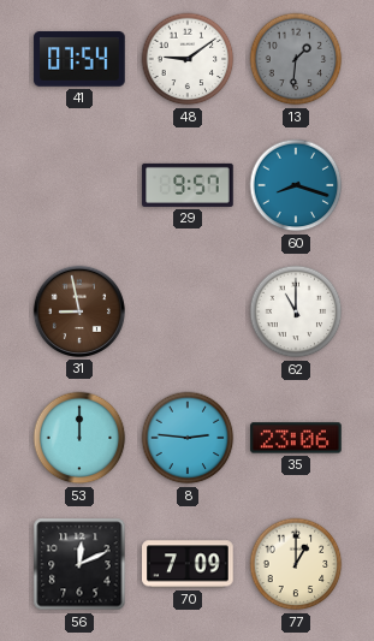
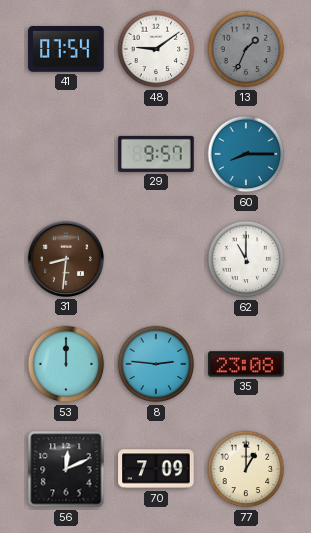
13: 1:31 -> 1:34
60: 8:18 -> 8:15
31: 8:58 -> 8:31
35: 23:06 -> 23:08
